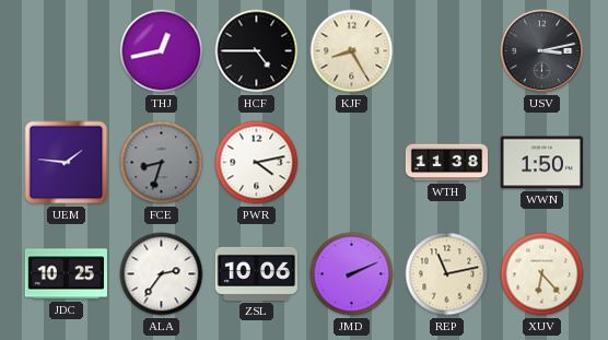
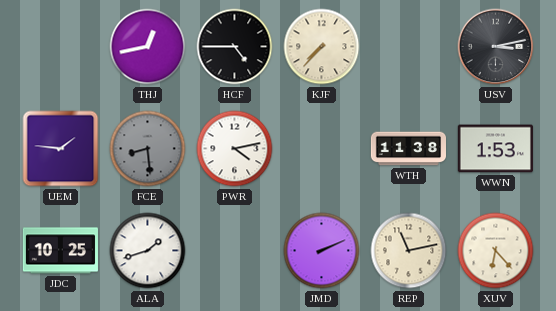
KJF: 8:25 -> 7:37
FCE: 8:33 -> 8:29
WWN: 1:50 -> 1:53
ALA: 2:36 -> 1:42
ZSL: 10:06 -> none
